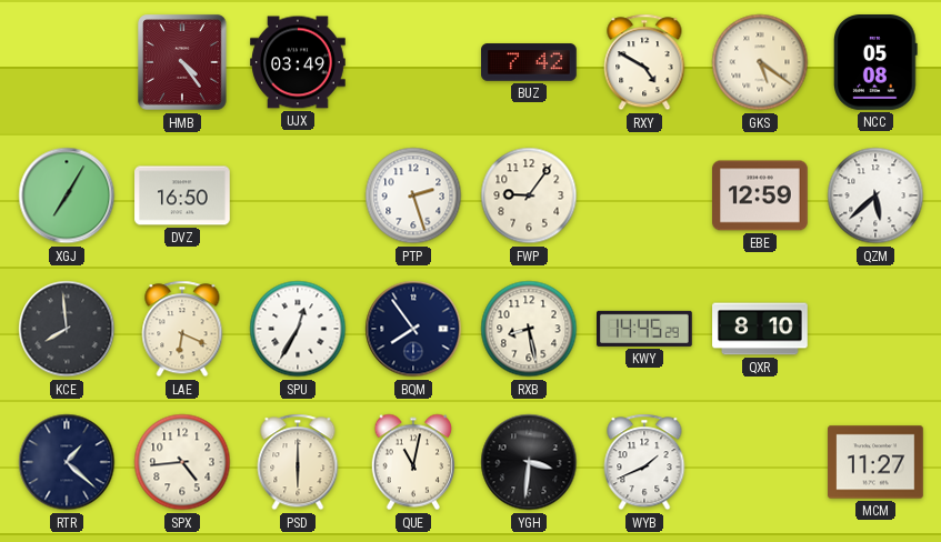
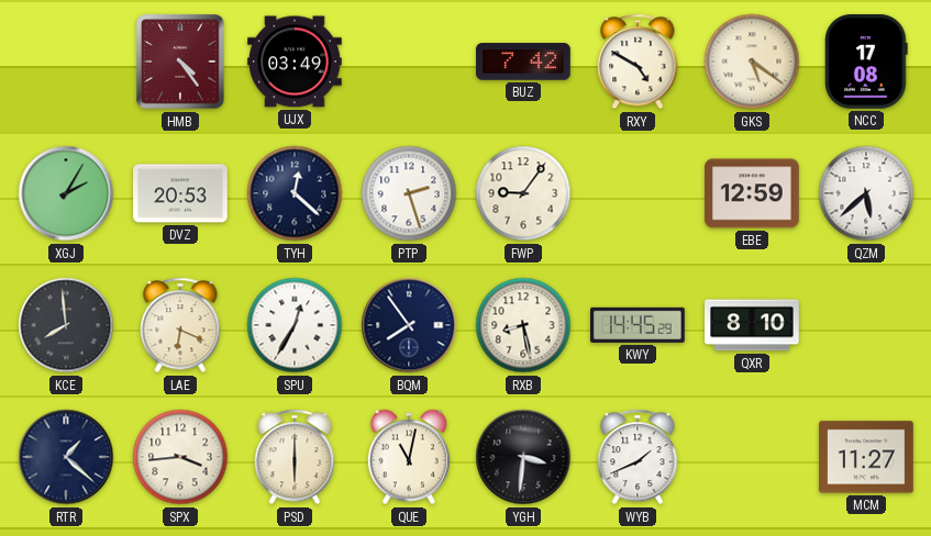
NCC: 05:08 -> 17:08
XGJ: 7:05 -> 2:05
DVZ: 16:50 -> 20:53
TYH: none -> 12:22
SPX: 4:44 -> 3:44
